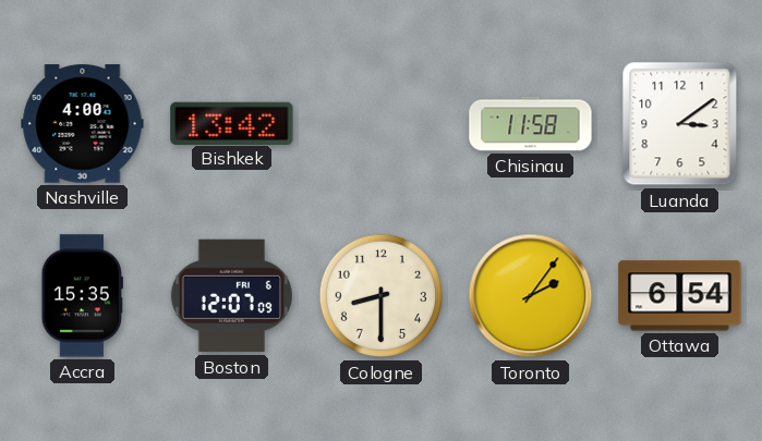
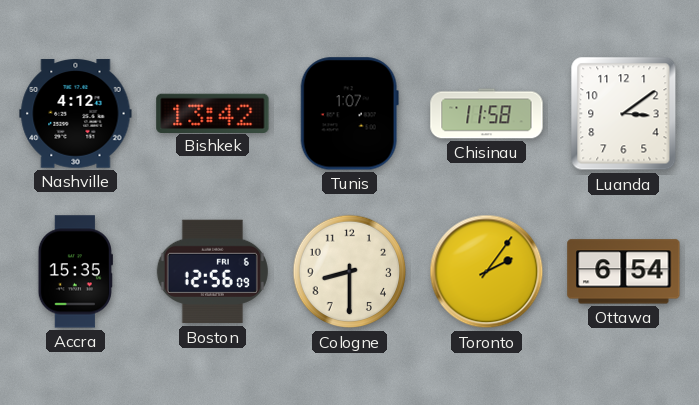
Nashville: 4:00 -> 4:12
Tunis: none -> 1:07
Boston: 12:07 -> 12:56
